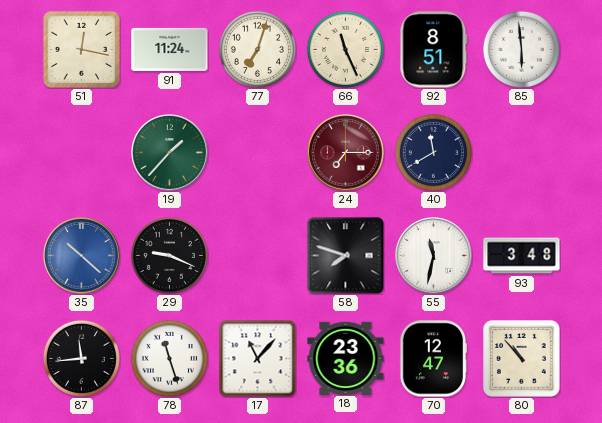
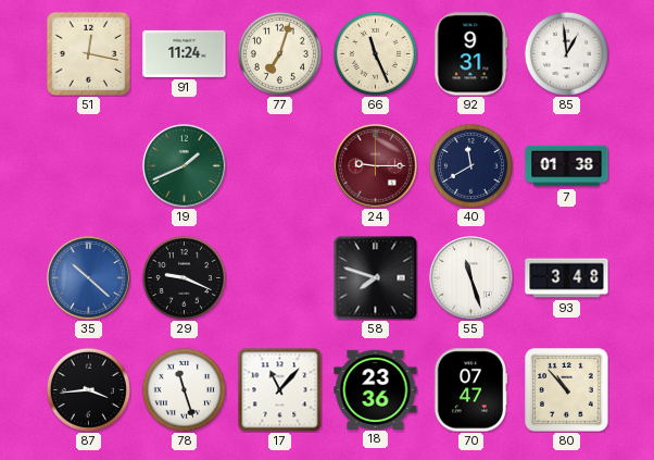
92: 8:51 -> 9:31
85: 5:59 -> 12:59
19: 1:37 -> 1:41
24: 7:15 -> 9:15
7: none -> 01:38
55: 11:32 -> 11:27
87: 11:44 -> 3:44
70: 12:47 -> 07:47
